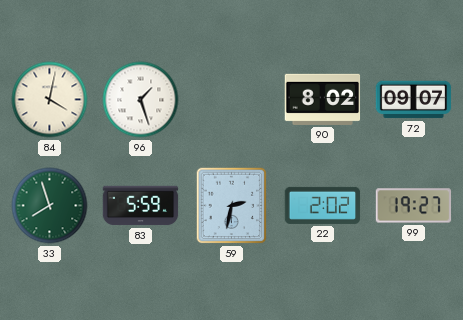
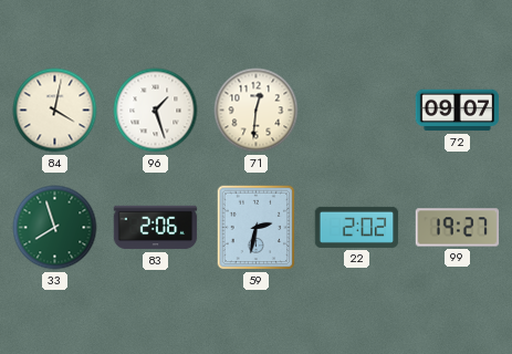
71: none -> 12:31
90: 8:02 -> none
83: 5:59 -> 2:06
